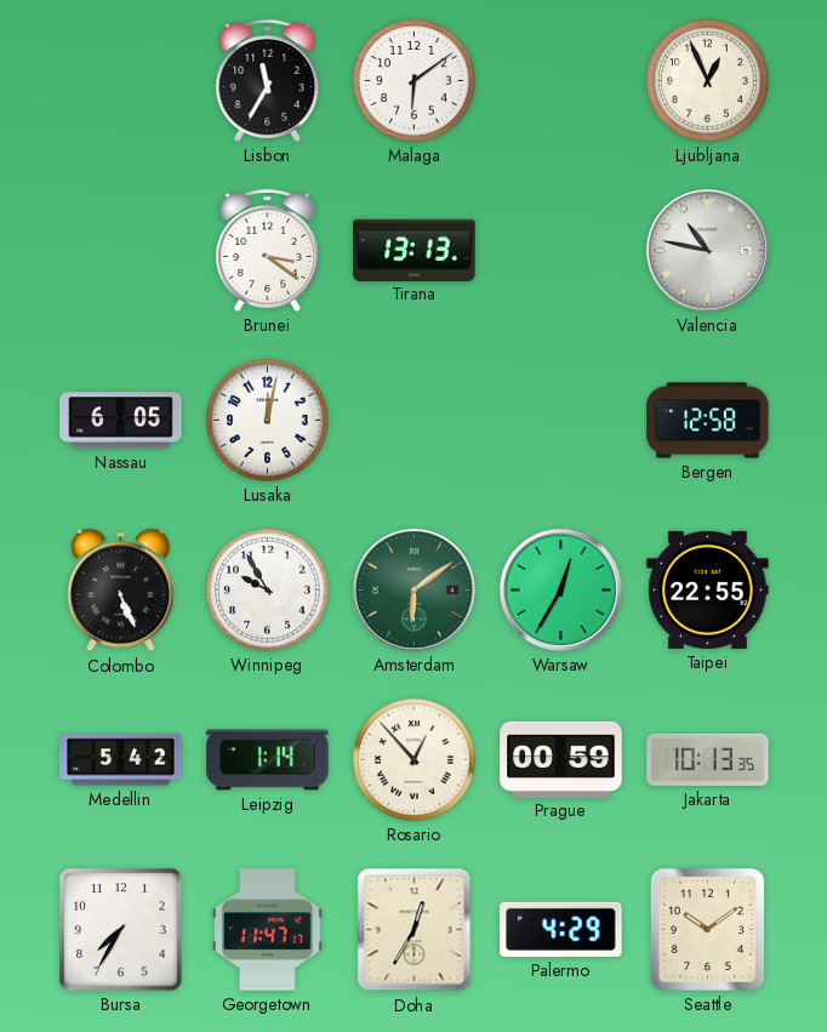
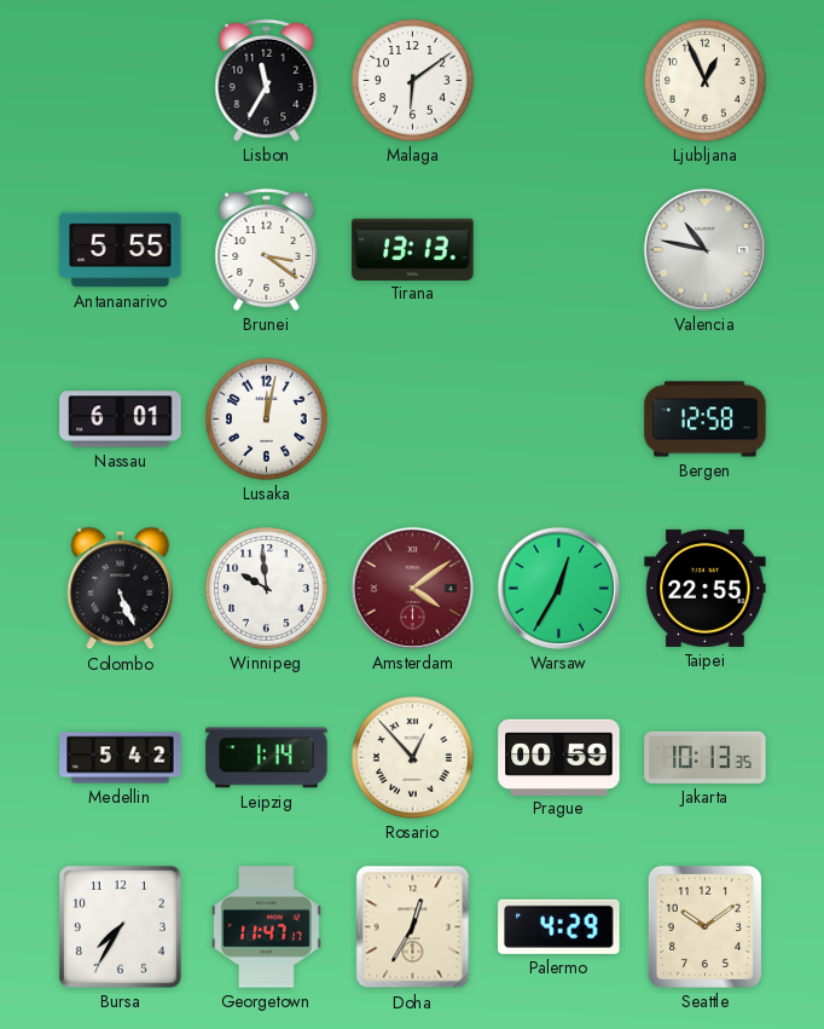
Antananarivo: none -> 5:55
Nassau: 6:05 -> 6:01
Winnipeg: 9:55 -> 9:59
Amsterdam: 6:09 -> 4:09
Amsterdam dial: green -> burgundy
